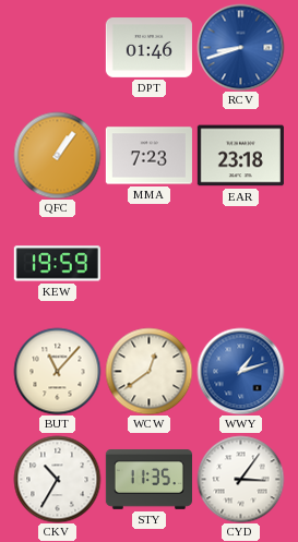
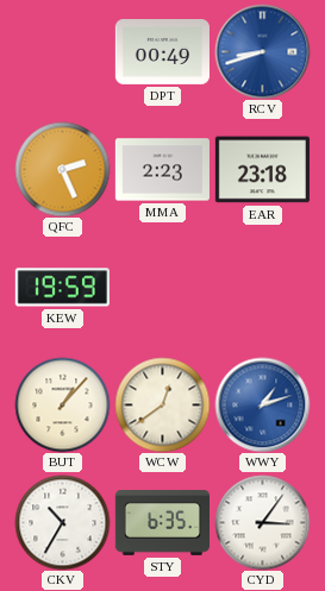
DPT: 01:46 -> 00:49
QFC: 1:06 -> 2:26
MMA: 7:23 -> 2:23
BUT: 11:07 -> 1:07
STY: 11:35 -> 6:35
